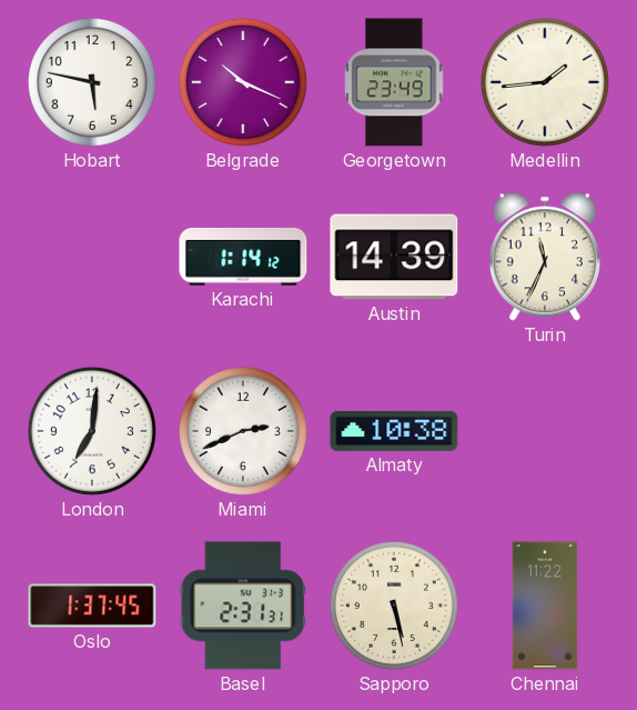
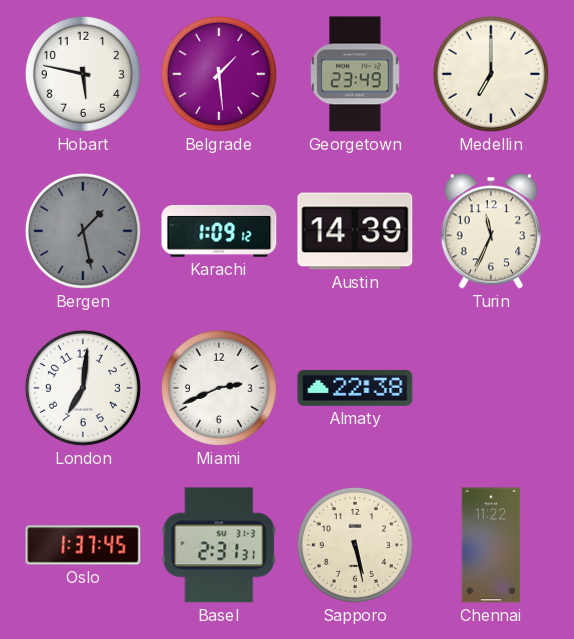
Belgrade: 10:19 -> 1:29
Medellin: 1:44 -> 7:00
Bergen: none -> 1:28
Karachi: 1:14 -> 1:09
Almaty: 10:38 -> 22:38
